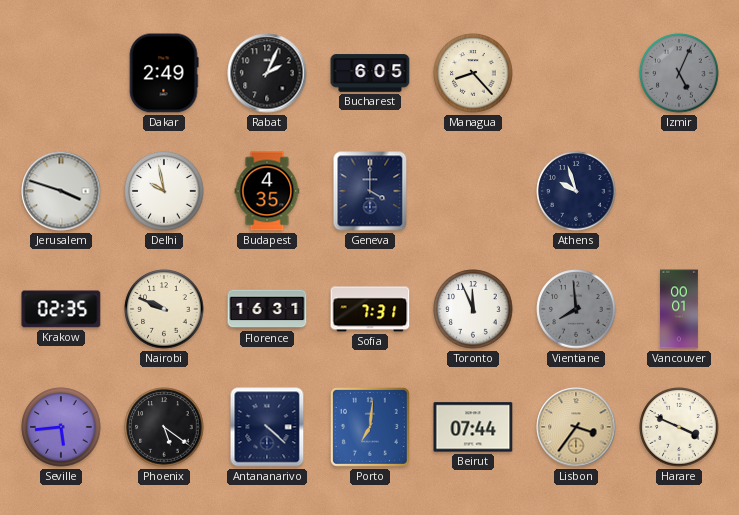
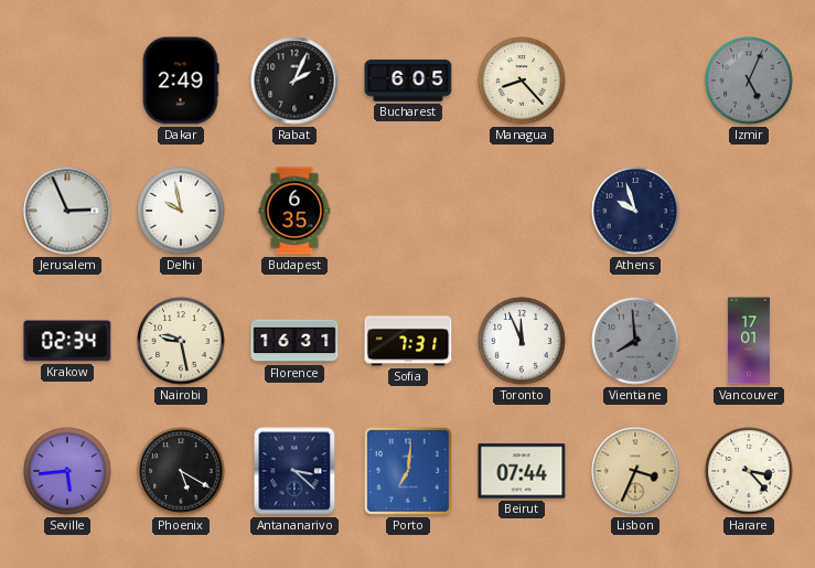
Jerusalem: 3:48 -> 2:56
Budapest: 4:35 -> 6:35
Geneva: 4:00 -> none
Krakow: 02:35 -> 02:34
Nairobi: 9:49 -> 9:28
Vancouver: 00:01 -> 17:01
Phoenix: 5:21 -> 5:20
Antananarivo: 4:22 -> 3:22
Lisbon: 3:36 -> 3:34
Harare: 3:49 -> 3:23
